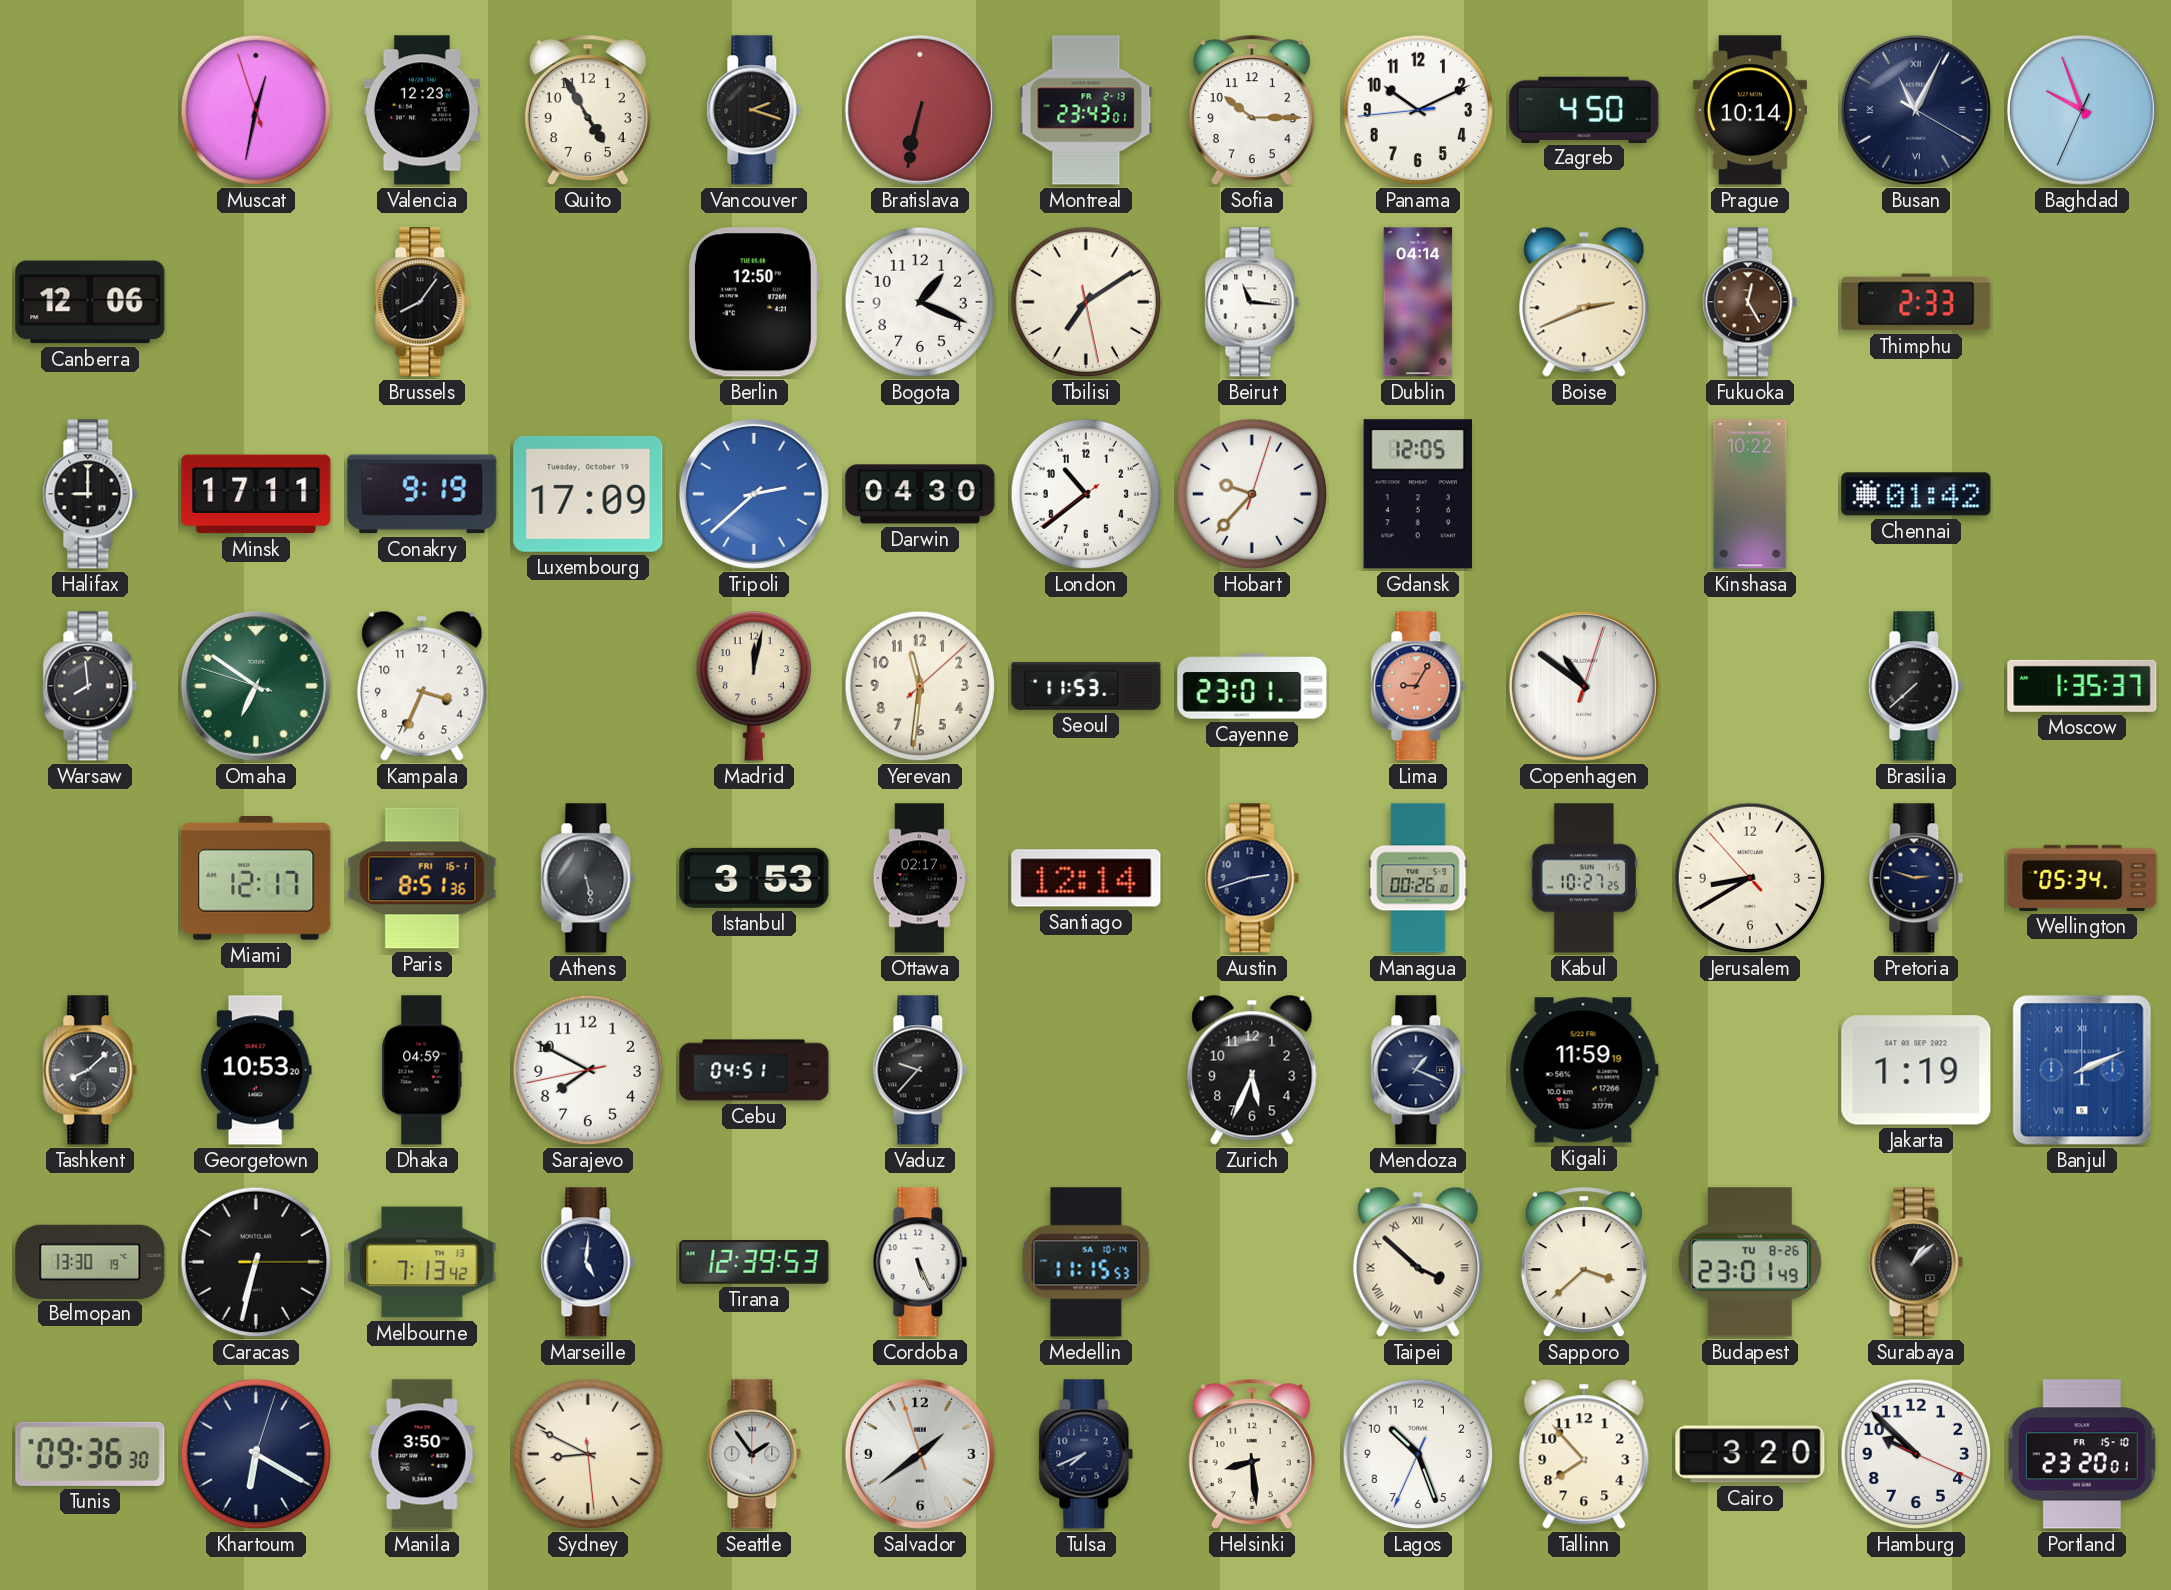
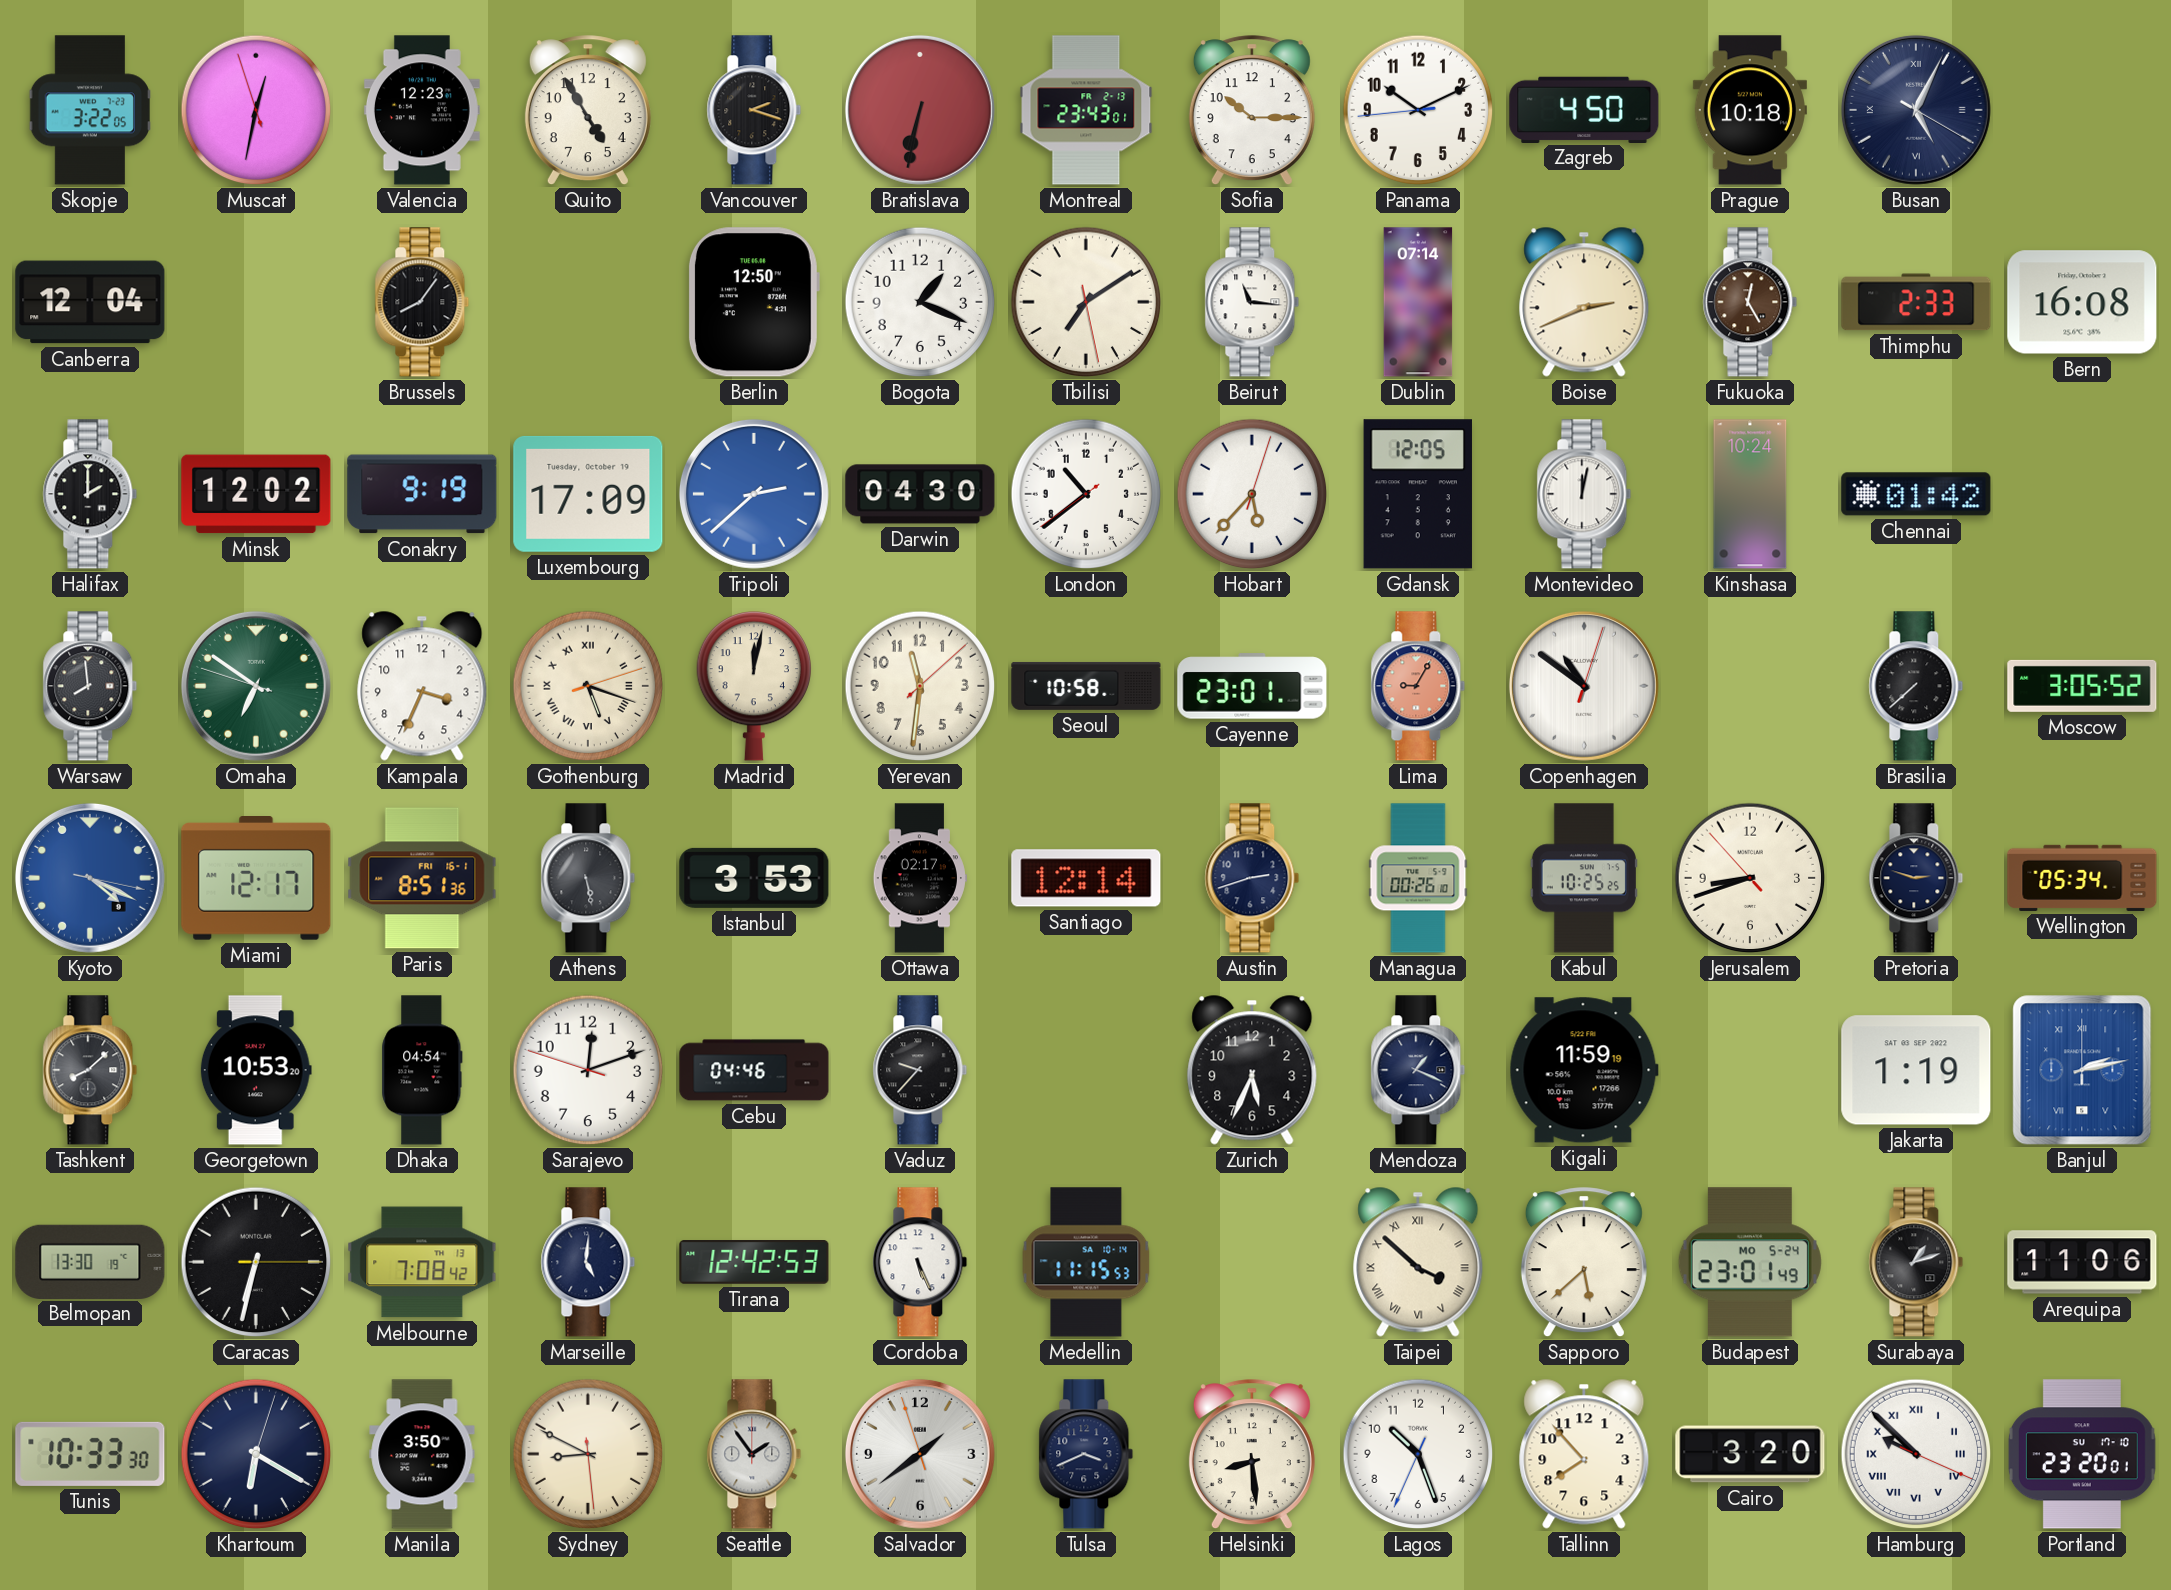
Skopje: none -> 3:22
Prague: 10:14 -> 10:18
Busan: 11:04 -> 5:04
Baghdad: 9:56 -> none
Canberra: 12:06 -> 12:04
Dublin: 04:14 -> 07:14
Bern: none -> 16:08
Halifax: 9:00 -> 2:00
Minsk: 17:11 -> 12:02
Hobart: 9:37 -> 5:37
Montevideo: none -> 12:02
Kinshasa: 10:22 -> 10:24
Gothenburg: none -> 5:18
Seoul: 11:53 -> 10:58
Moscow: 1:35 -> 3:05
Kyoto: none -> 4:19
Kabul: 10:27 -> 10:25
Jerusalem: 8:39 -> 8:41
Dhaka: 04:59 -> 04:54
Sarajevo: 7:49 -> 12:11
Cebu: 04:51 -> 04:46
Banjul: 2:11 -> 2:13
Melbourne: 7:13 -> 7:08
Tirana: 12:39 -> 12:42
Sapporo: 3:38 -> 5:38
Budapest date: TU 8-26 -> MO 5-24
Surabaya: 1:08 -> 1:12
Arequipa: none -> 11:06
Tunis: 09:36 -> 10:33
Tulsa: 7:41 -> 3:41
Hamburg numerals: Arabic -> Roman
Portland date: FR 15-10 -> SU 17-10
